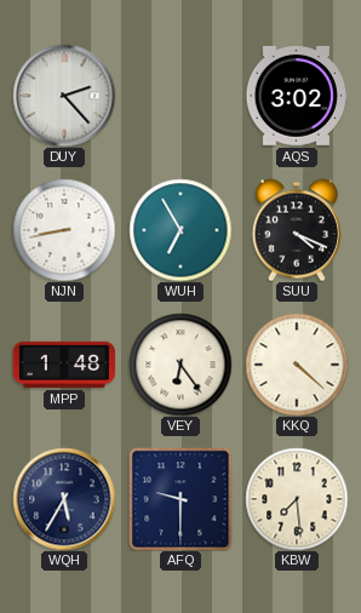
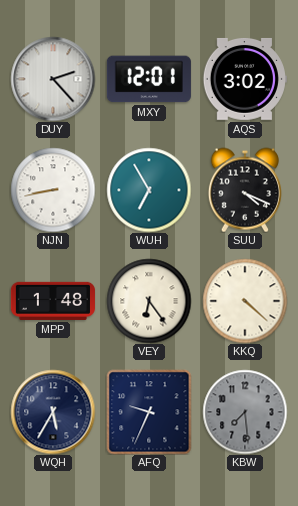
MXY: none -> 12:01
AFQ: 9:30 -> 9:34
KBW dial: cream -> grey
